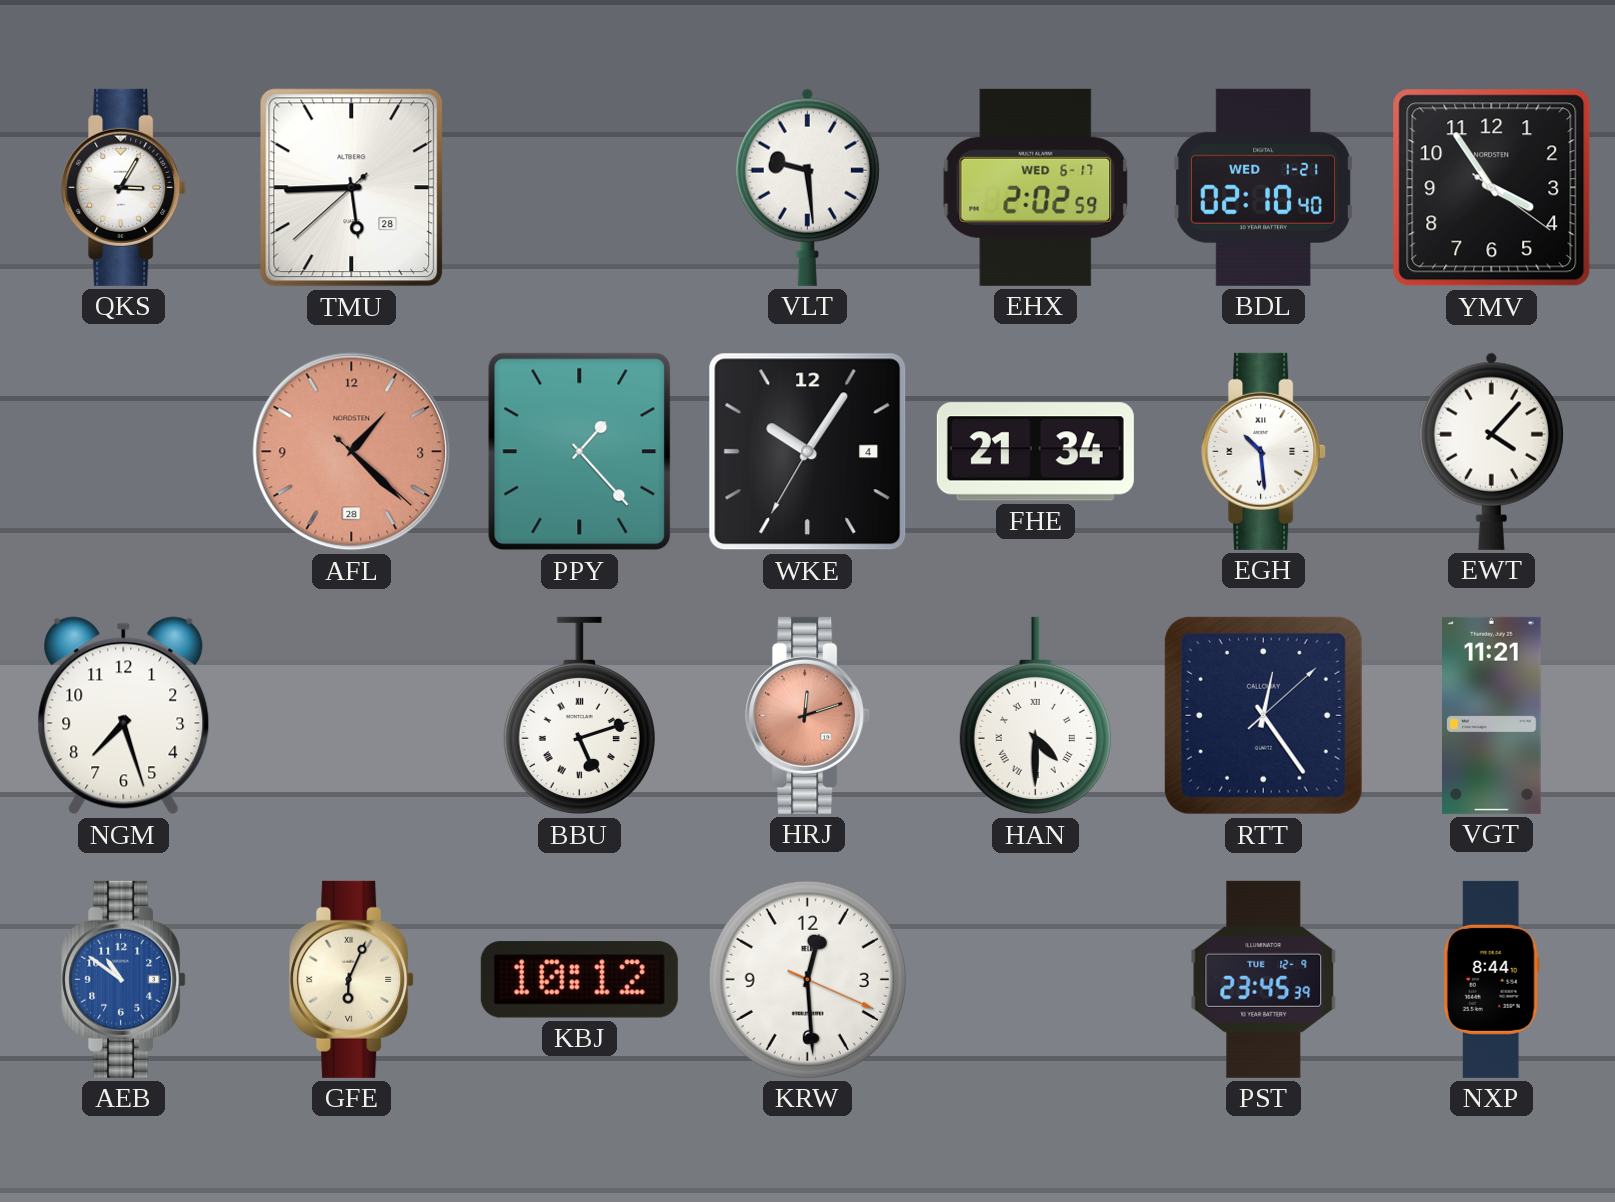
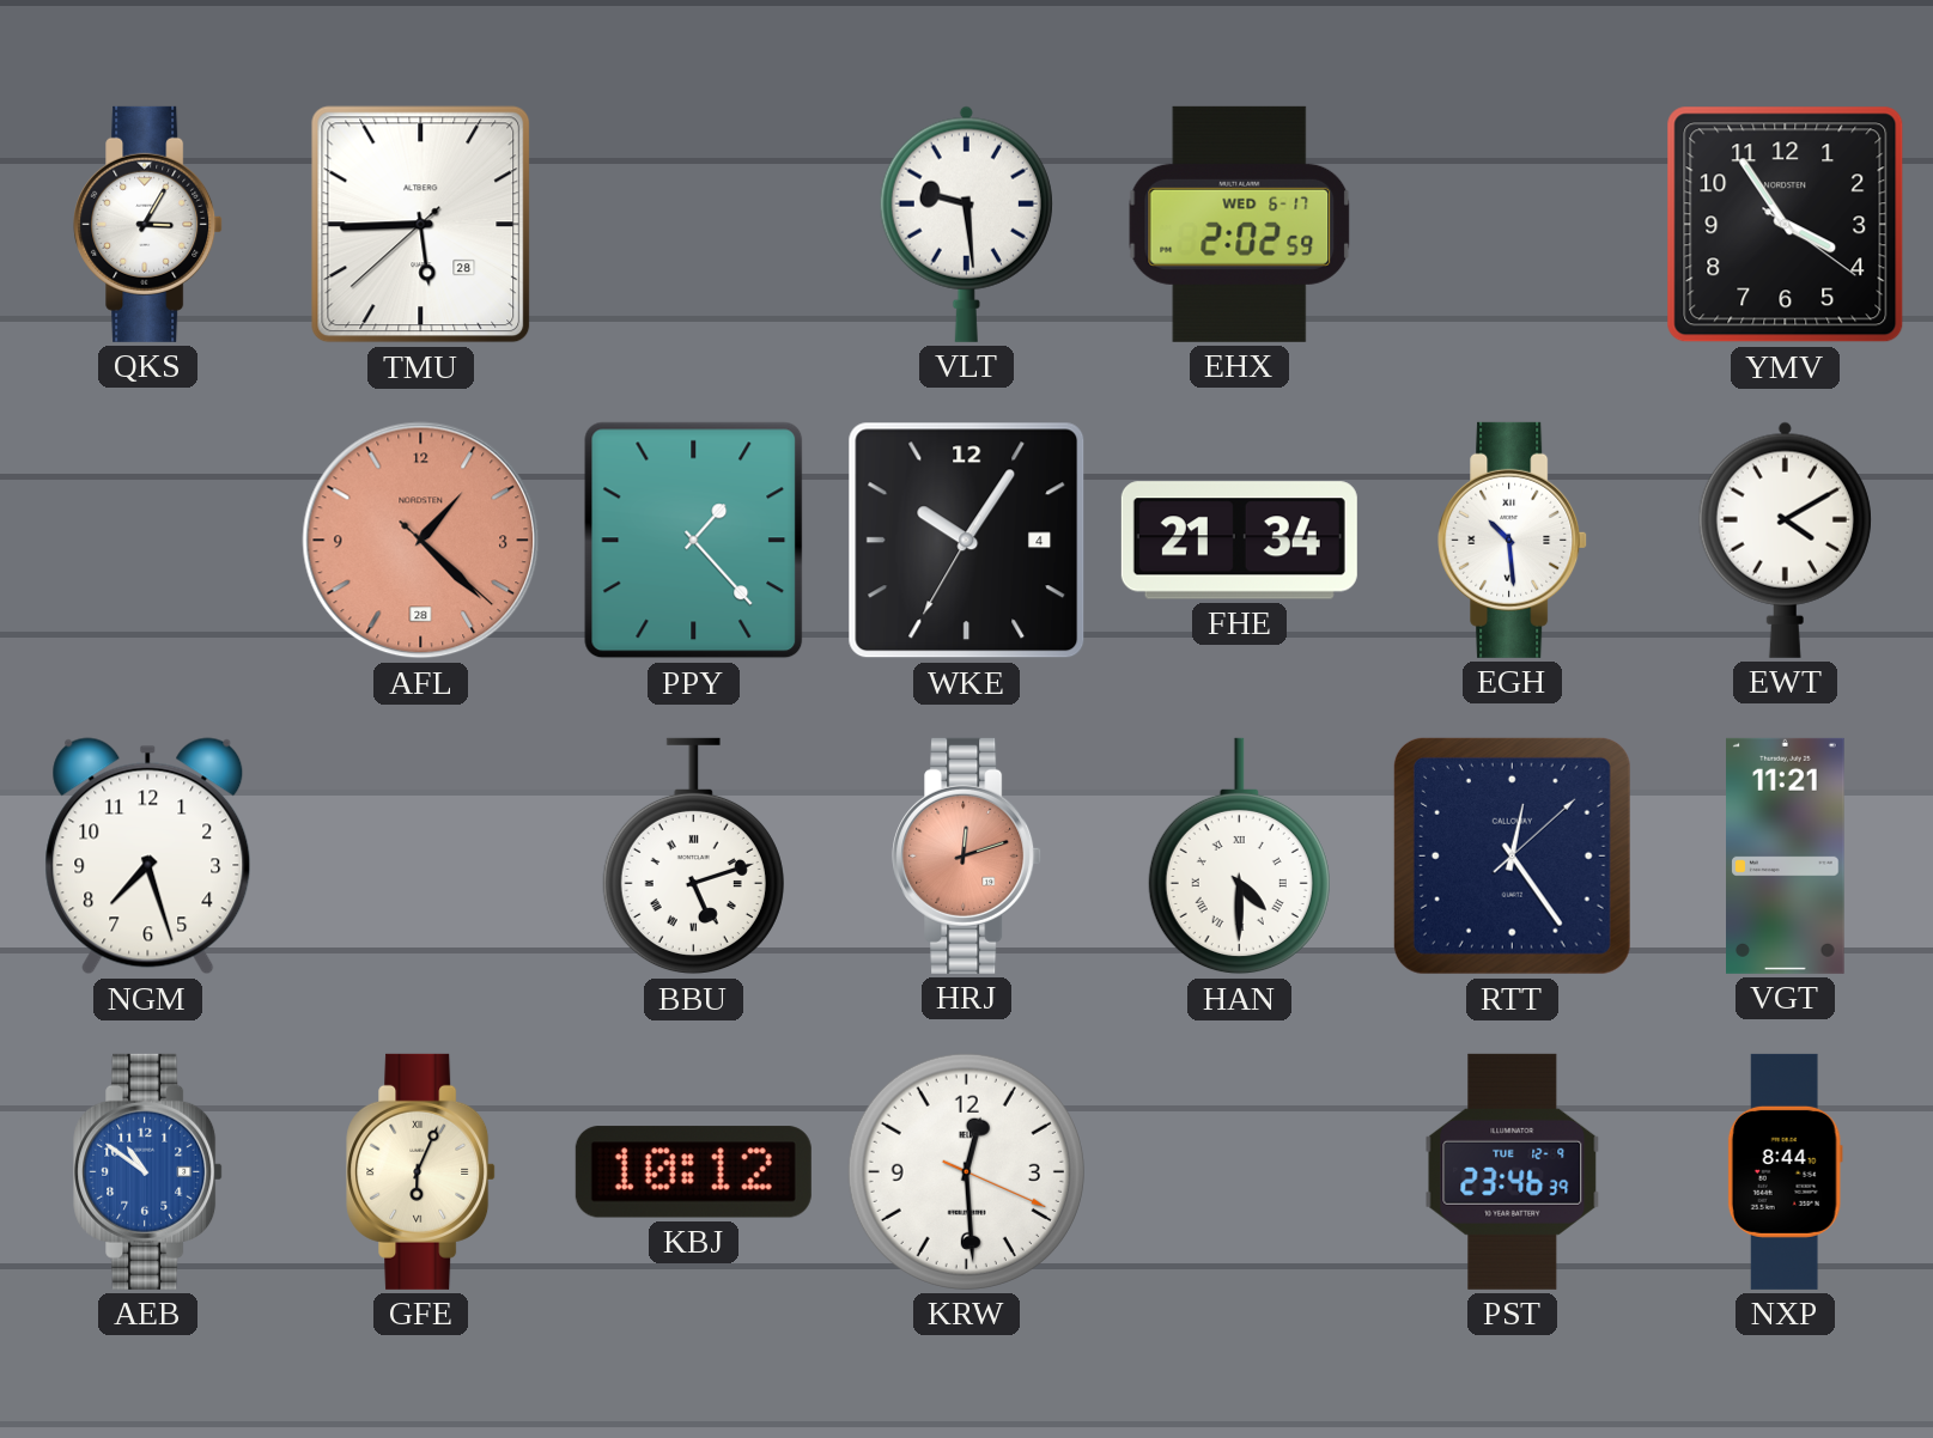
BDL: 02:10 -> none
EWT: 4:07 -> 4:10
PST: 23:45 -> 23:46
